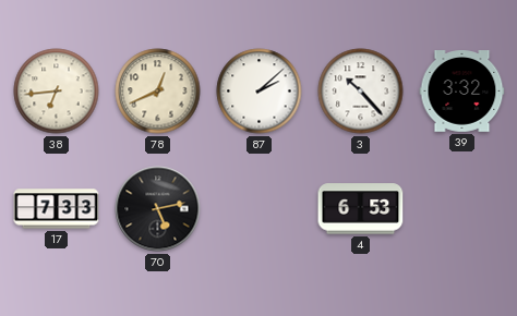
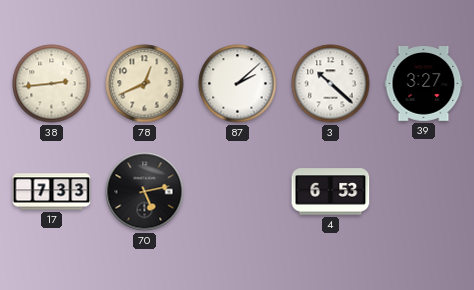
38: 6:44 -> 2:44
3: 10:23 -> 10:22
39: 3:32 -> 3:27
